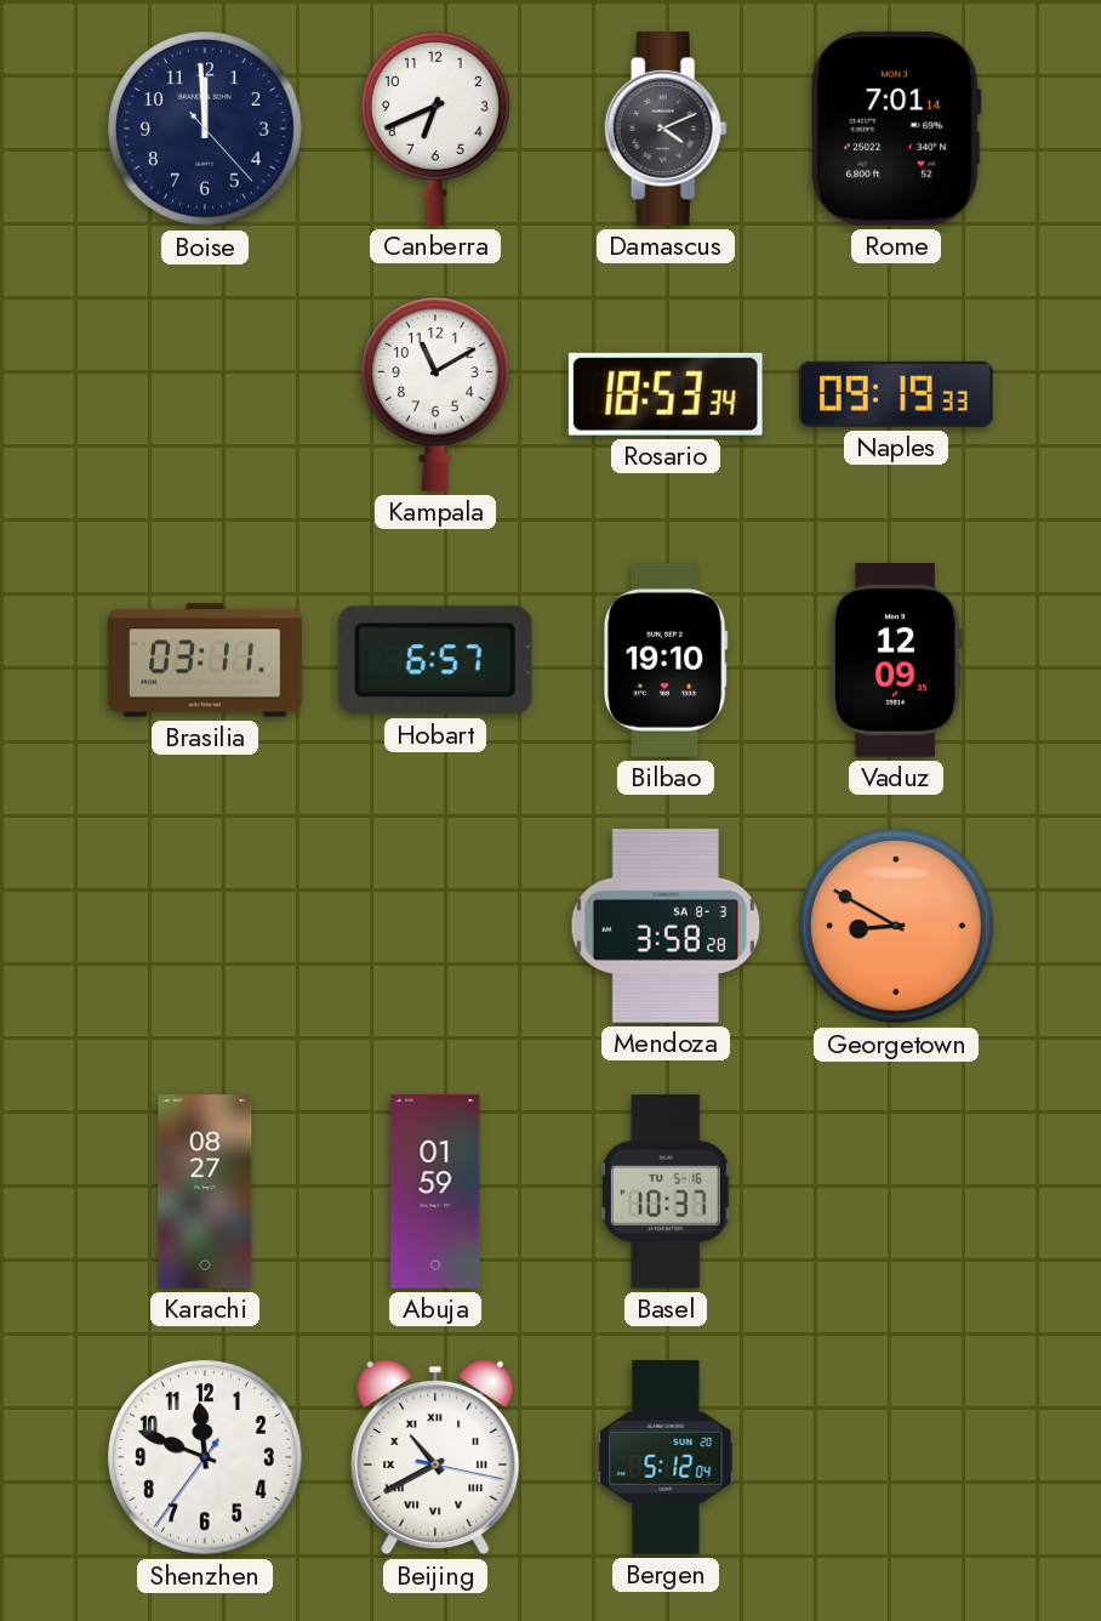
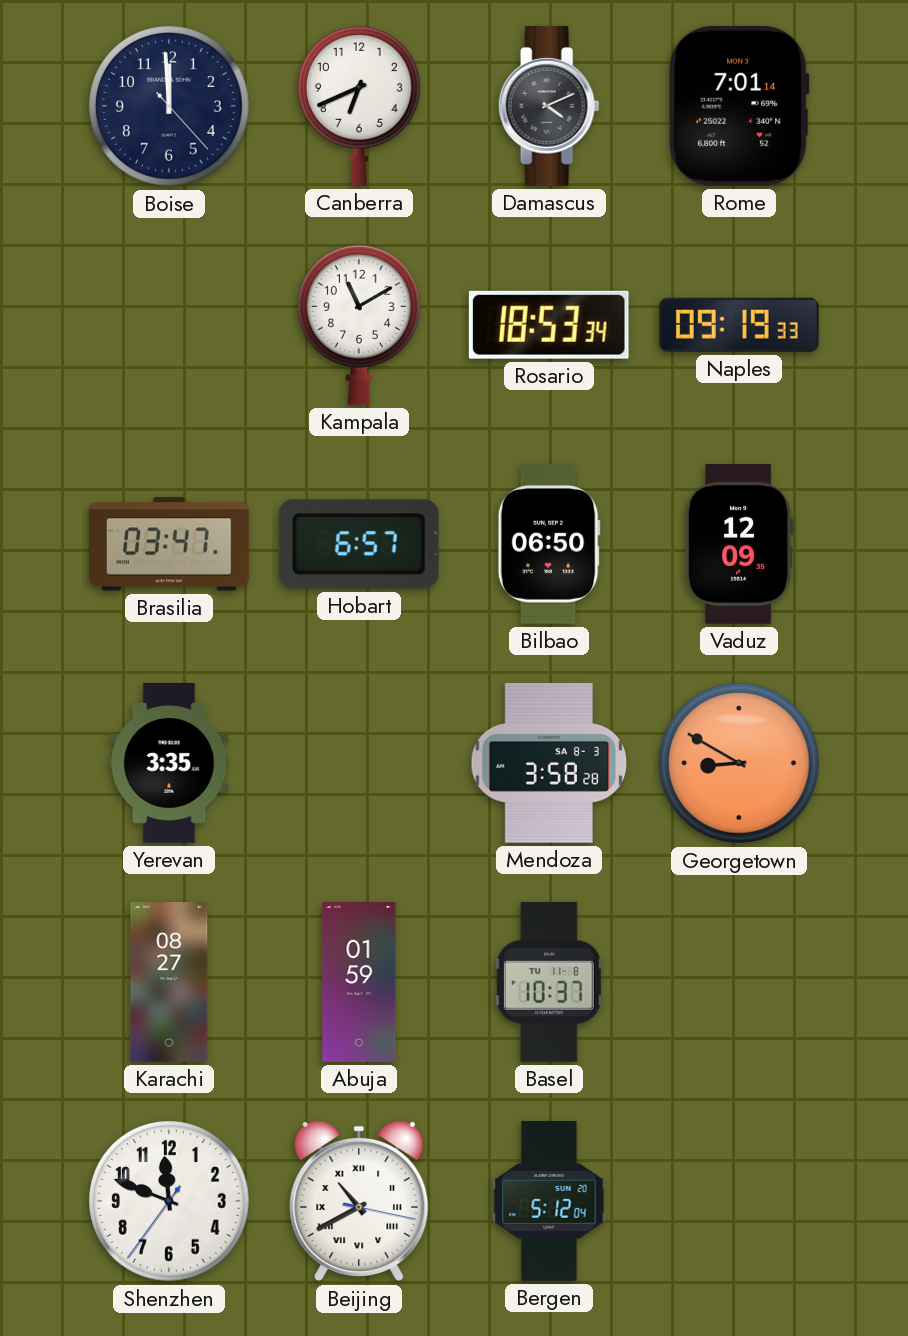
Brasilia: 03:11 -> 03:47
Bilbao: 19:10 -> 06:50
Yerevan: none -> 3:35
Basel date: TU 5-16 -> TU 11-8
